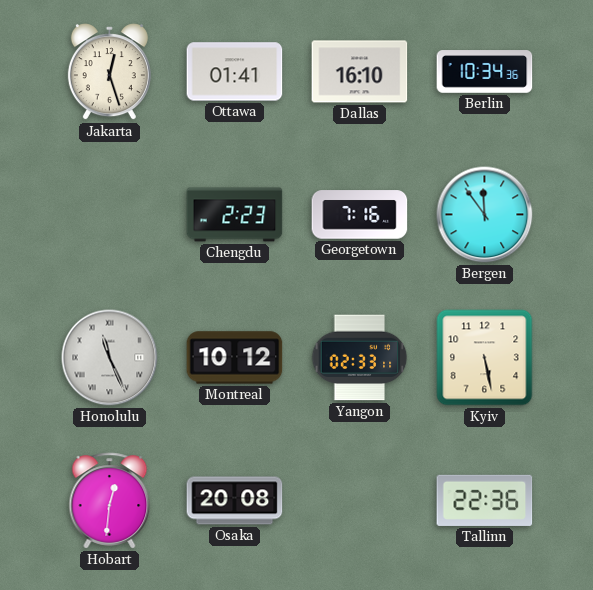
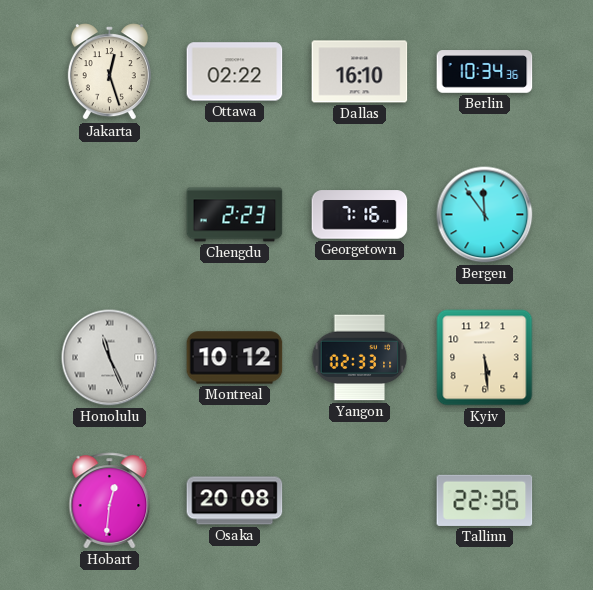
Ottawa: 01:41 -> 02:22
Kyiv: 5:28 -> 5:29
